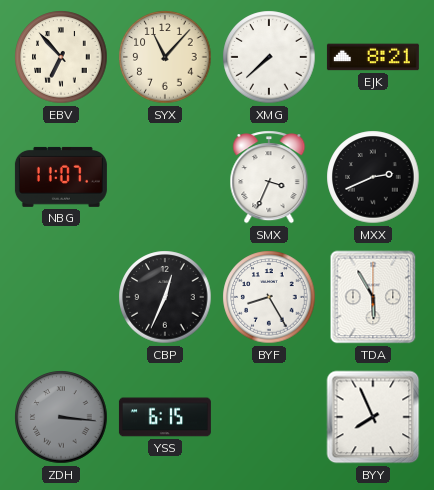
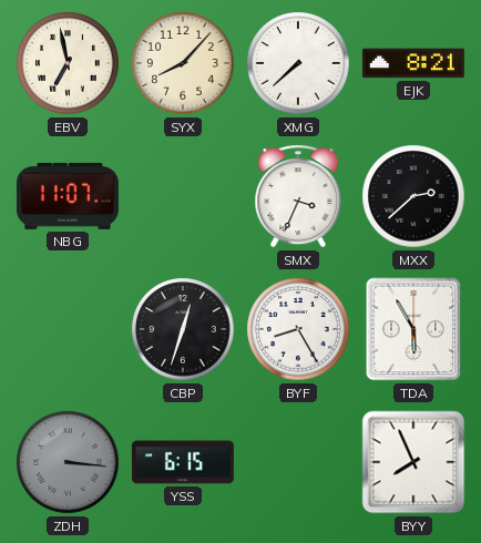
EBV: 6:53 -> 6:58
SYX: 11:07 -> 8:07
MXX: 2:41 -> 2:38
CBP: 12:34 -> 12:33
